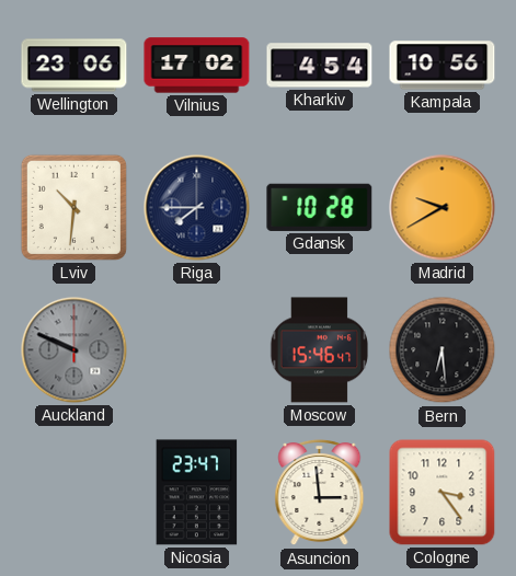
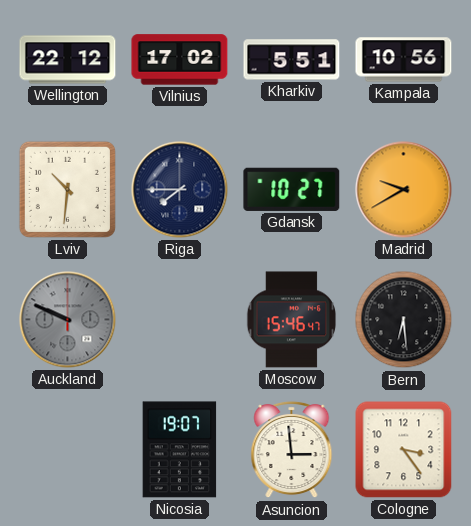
Wellington: 23:06 -> 22:12
Kharkiv: 4:54 -> 5:51
Gdansk: 10:28 -> 10:27
Nicosia: 23:47 -> 19:07
